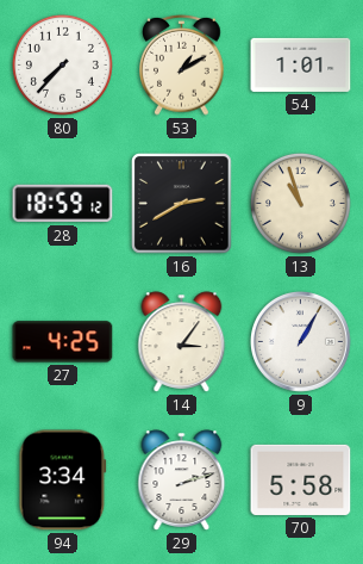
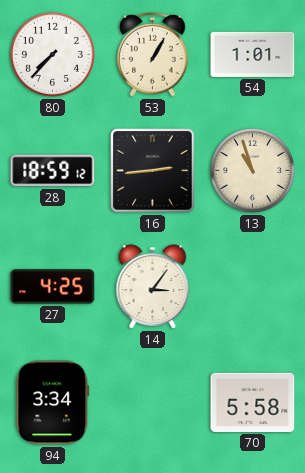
53: 1:10 -> 1:05
16: 2:40 -> 2:44
9: 1:05 -> none
29: 2:12 -> none
